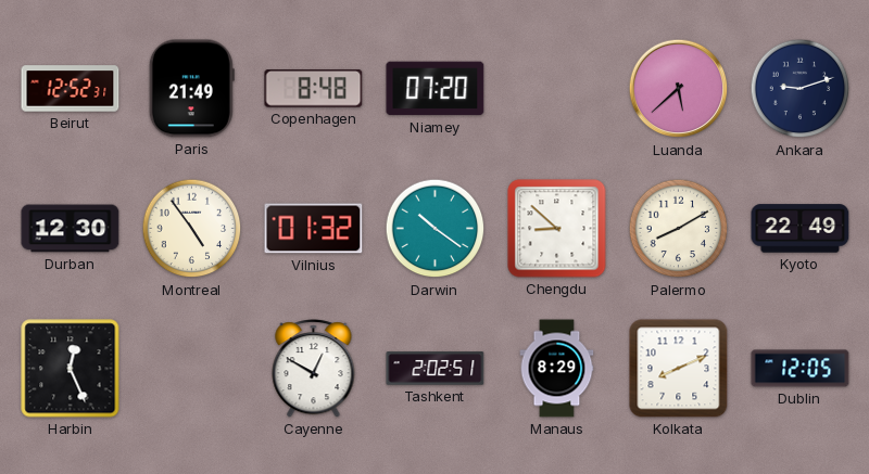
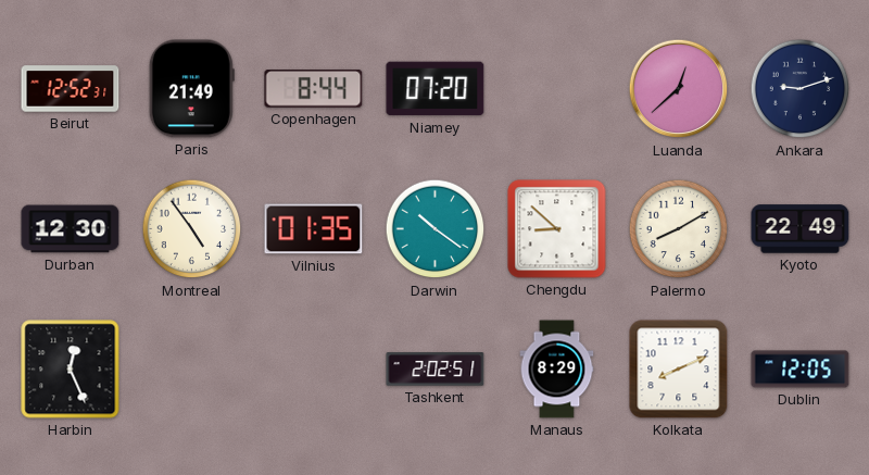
Copenhagen: 8:48 -> 8:44
Luanda: 5:38 -> 12:38
Vilnius: 01:32 -> 01:35
Cayenne: 12:50 -> none
